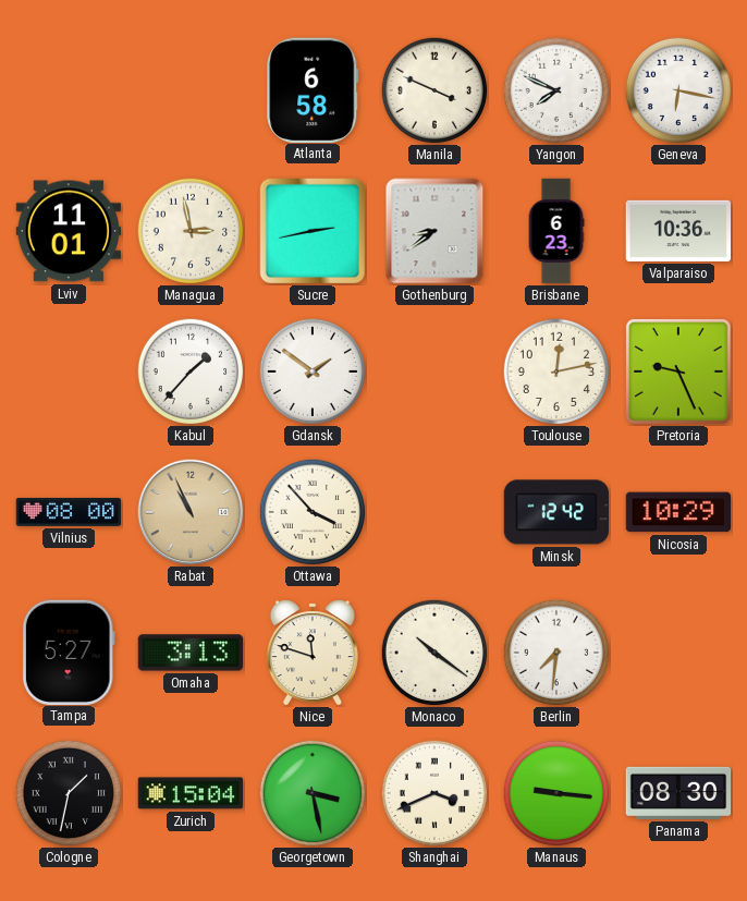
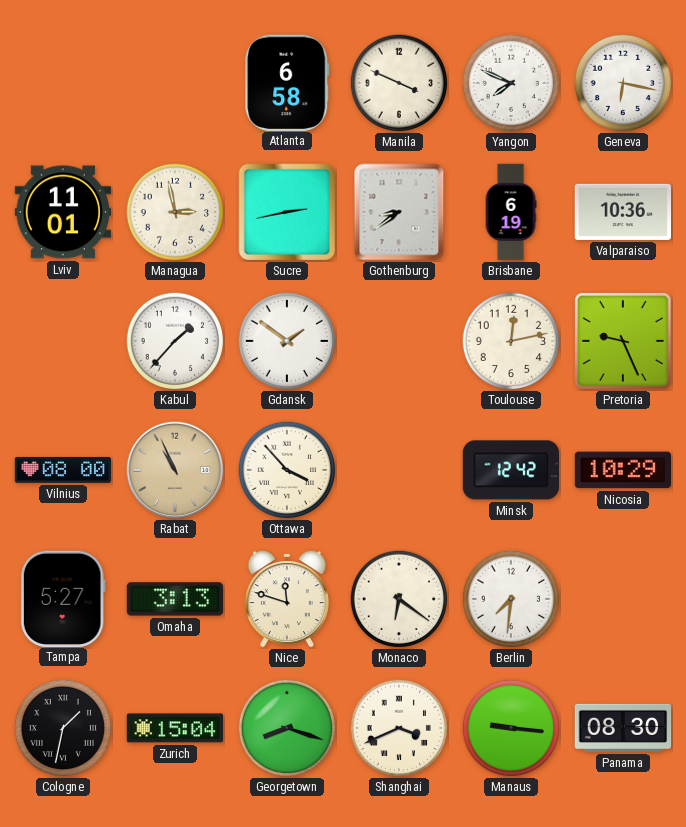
Brisbane: 6:23 -> 6:19
Monaco: 10:21 -> 6:21
Georgetown: 3:28 -> 8:18
